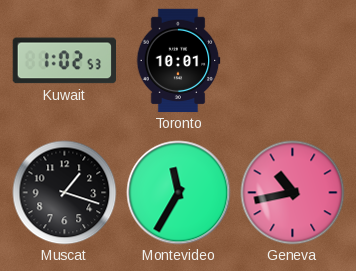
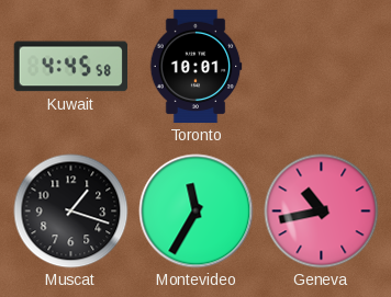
Kuwait: 1:02 -> 4:45
